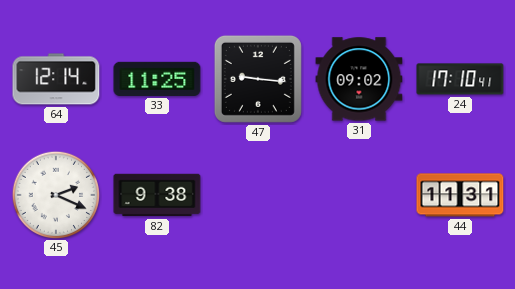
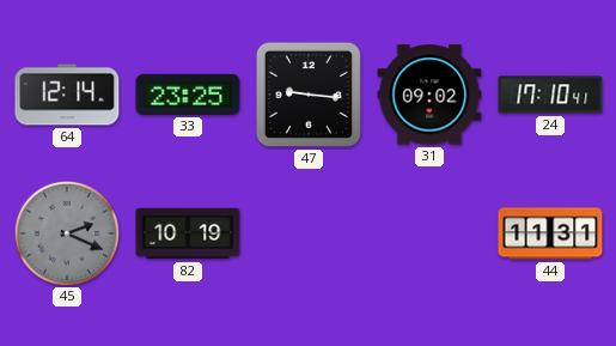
33: 11:25 -> 23:25
45 dial: white -> grey
82: 9:38 -> 10:19
